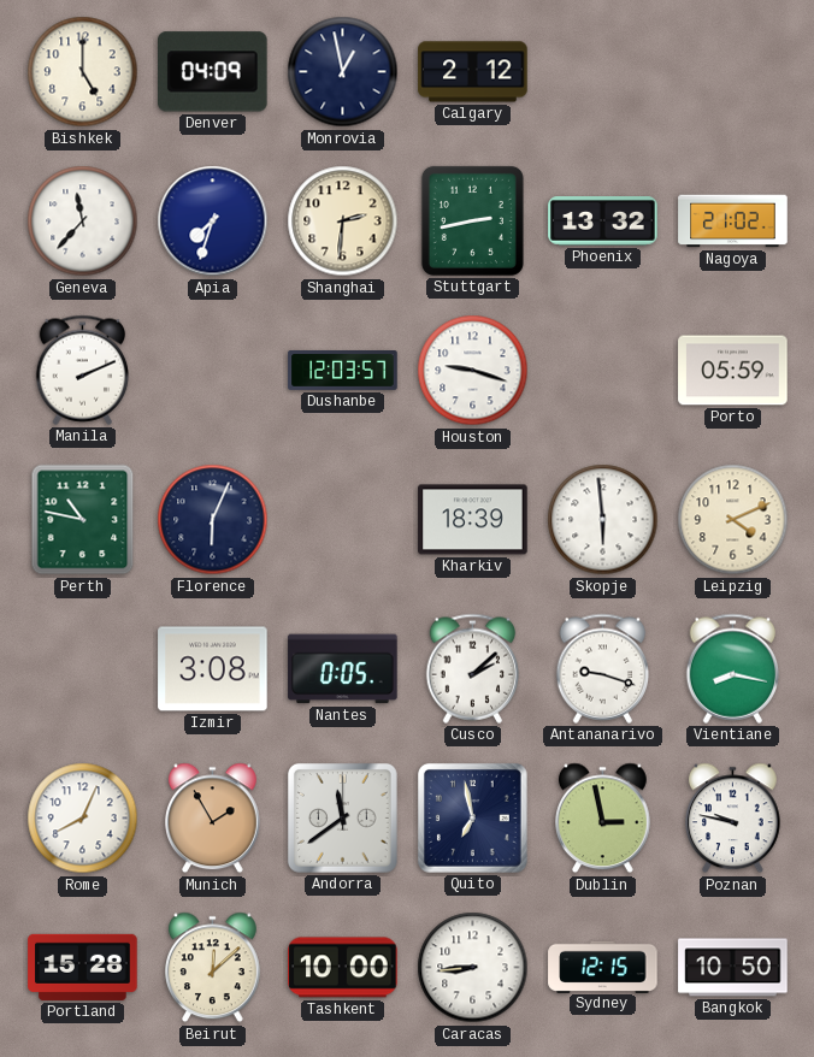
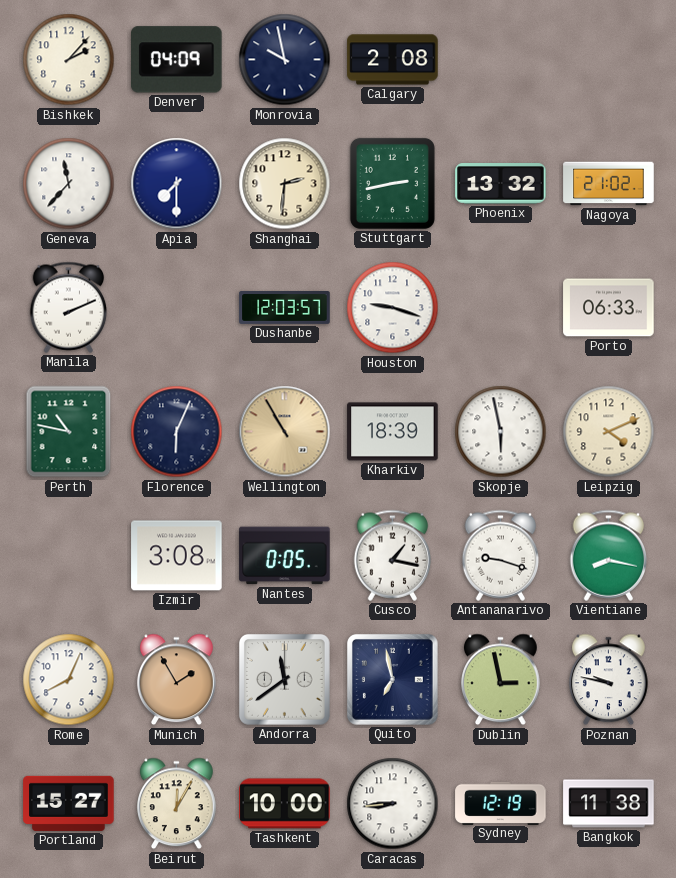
Bishkek: 5:00 -> 2:07
Monrovia: 12:58 -> 9:58
Calgary: 2:12 -> 2:08
Apia: 7:33 -> 7:30
Porto: 05:59 -> 06:33
Wellington: none -> 10:55
Skopje: 5:59 -> 5:58
Cusco: 2:08 -> 1:17
Portland: 15:28 -> 15:27
Beirut: 12:08 -> 12:05
Sydney: 12:15 -> 12:19
Bangkok: 10:50 -> 11:38
